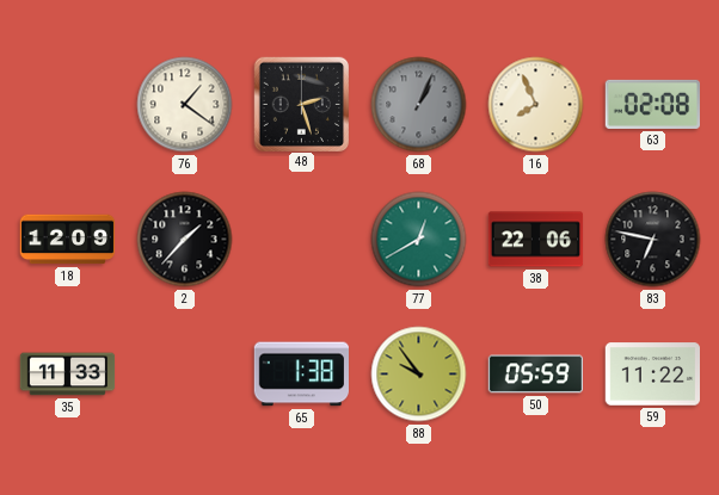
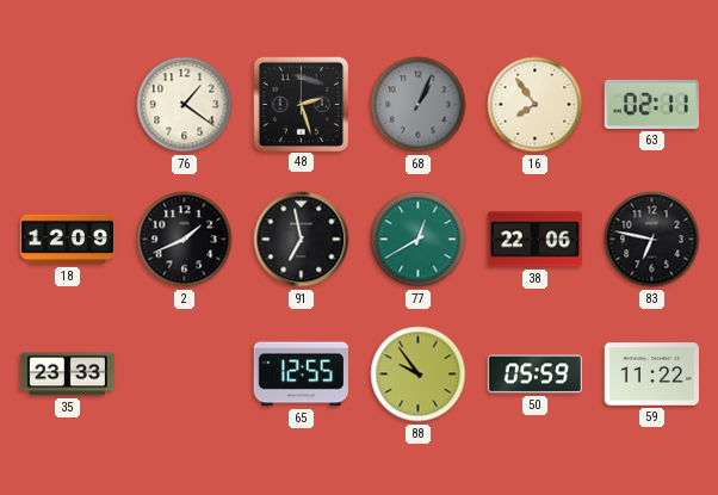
16: 7:56 -> 7:54
63: 02:08 -> 02:11
2: 1:37 -> 1:41
91: none -> 6:58
35: 11:33 -> 23:33
65: 1:38 -> 12:55
